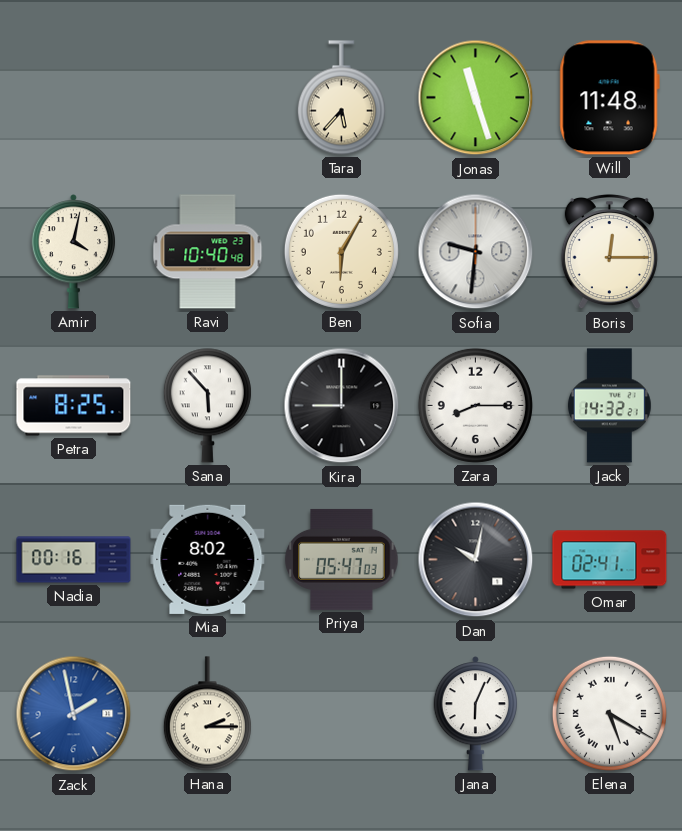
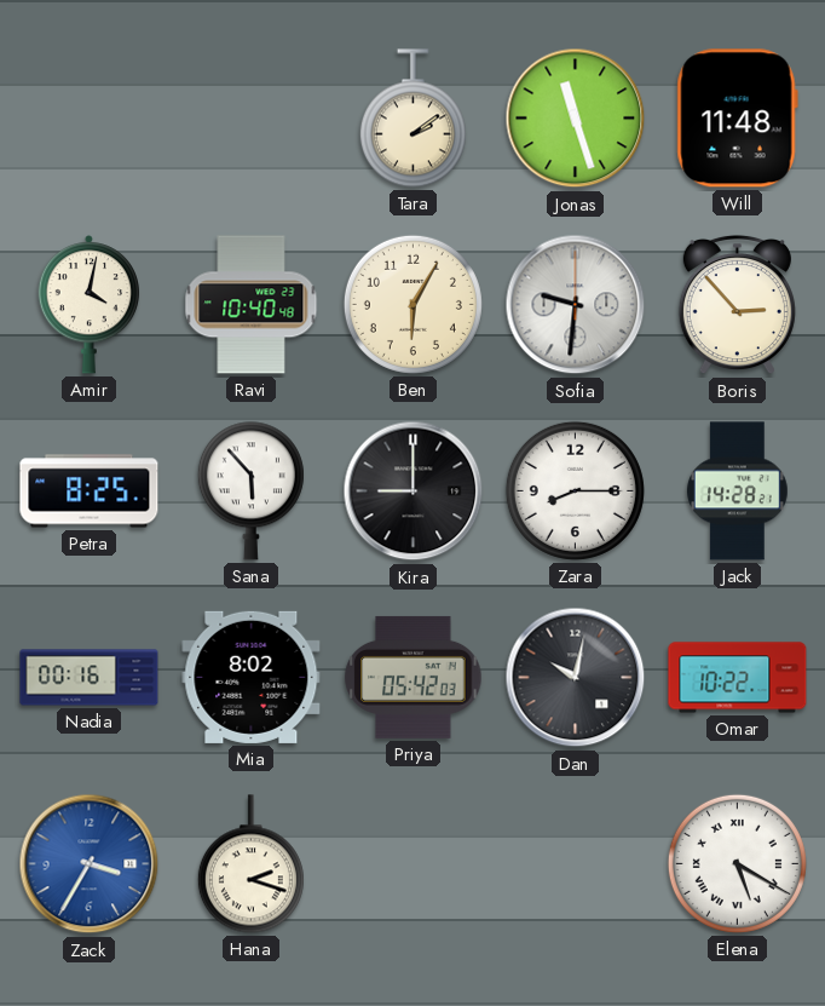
Tara: 5:37 -> 2:09
Boris: 12:15 -> 2:53
Jack: 14:32 -> 14:28
Priya: 05:47 -> 05:42
Omar: 02:41 -> 10:22
Zack: 1:58 -> 3:35
Hana: 2:15 -> 2:18
Jana: 6:04 -> none
